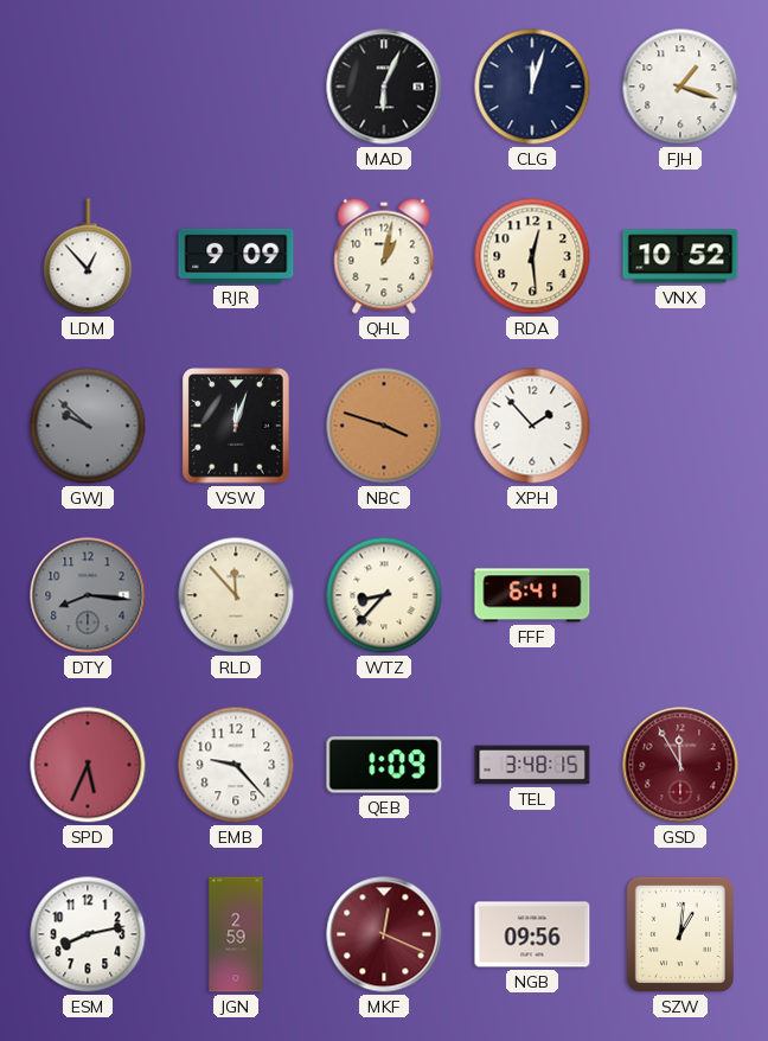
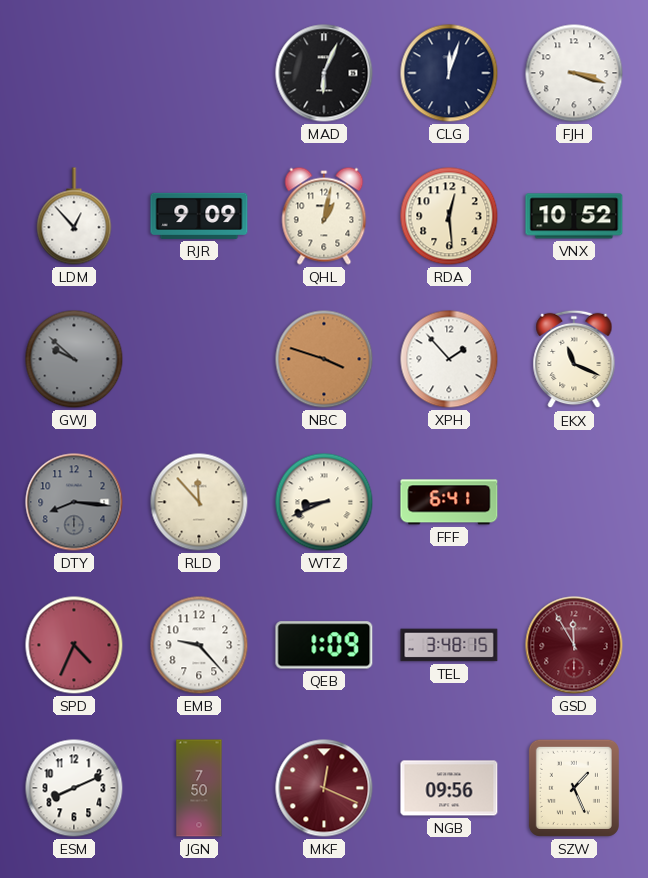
FJH: 1:18 -> 3:18
VSW: 12:03 -> none
EKX: none -> 11:19
WTZ: 8:37 -> 8:41
SPD: 5:34 -> 4:34
ESM: 8:13 -> 8:11
JGN: 2:59 -> 7:50
SZW: 1:01 -> 1:26
